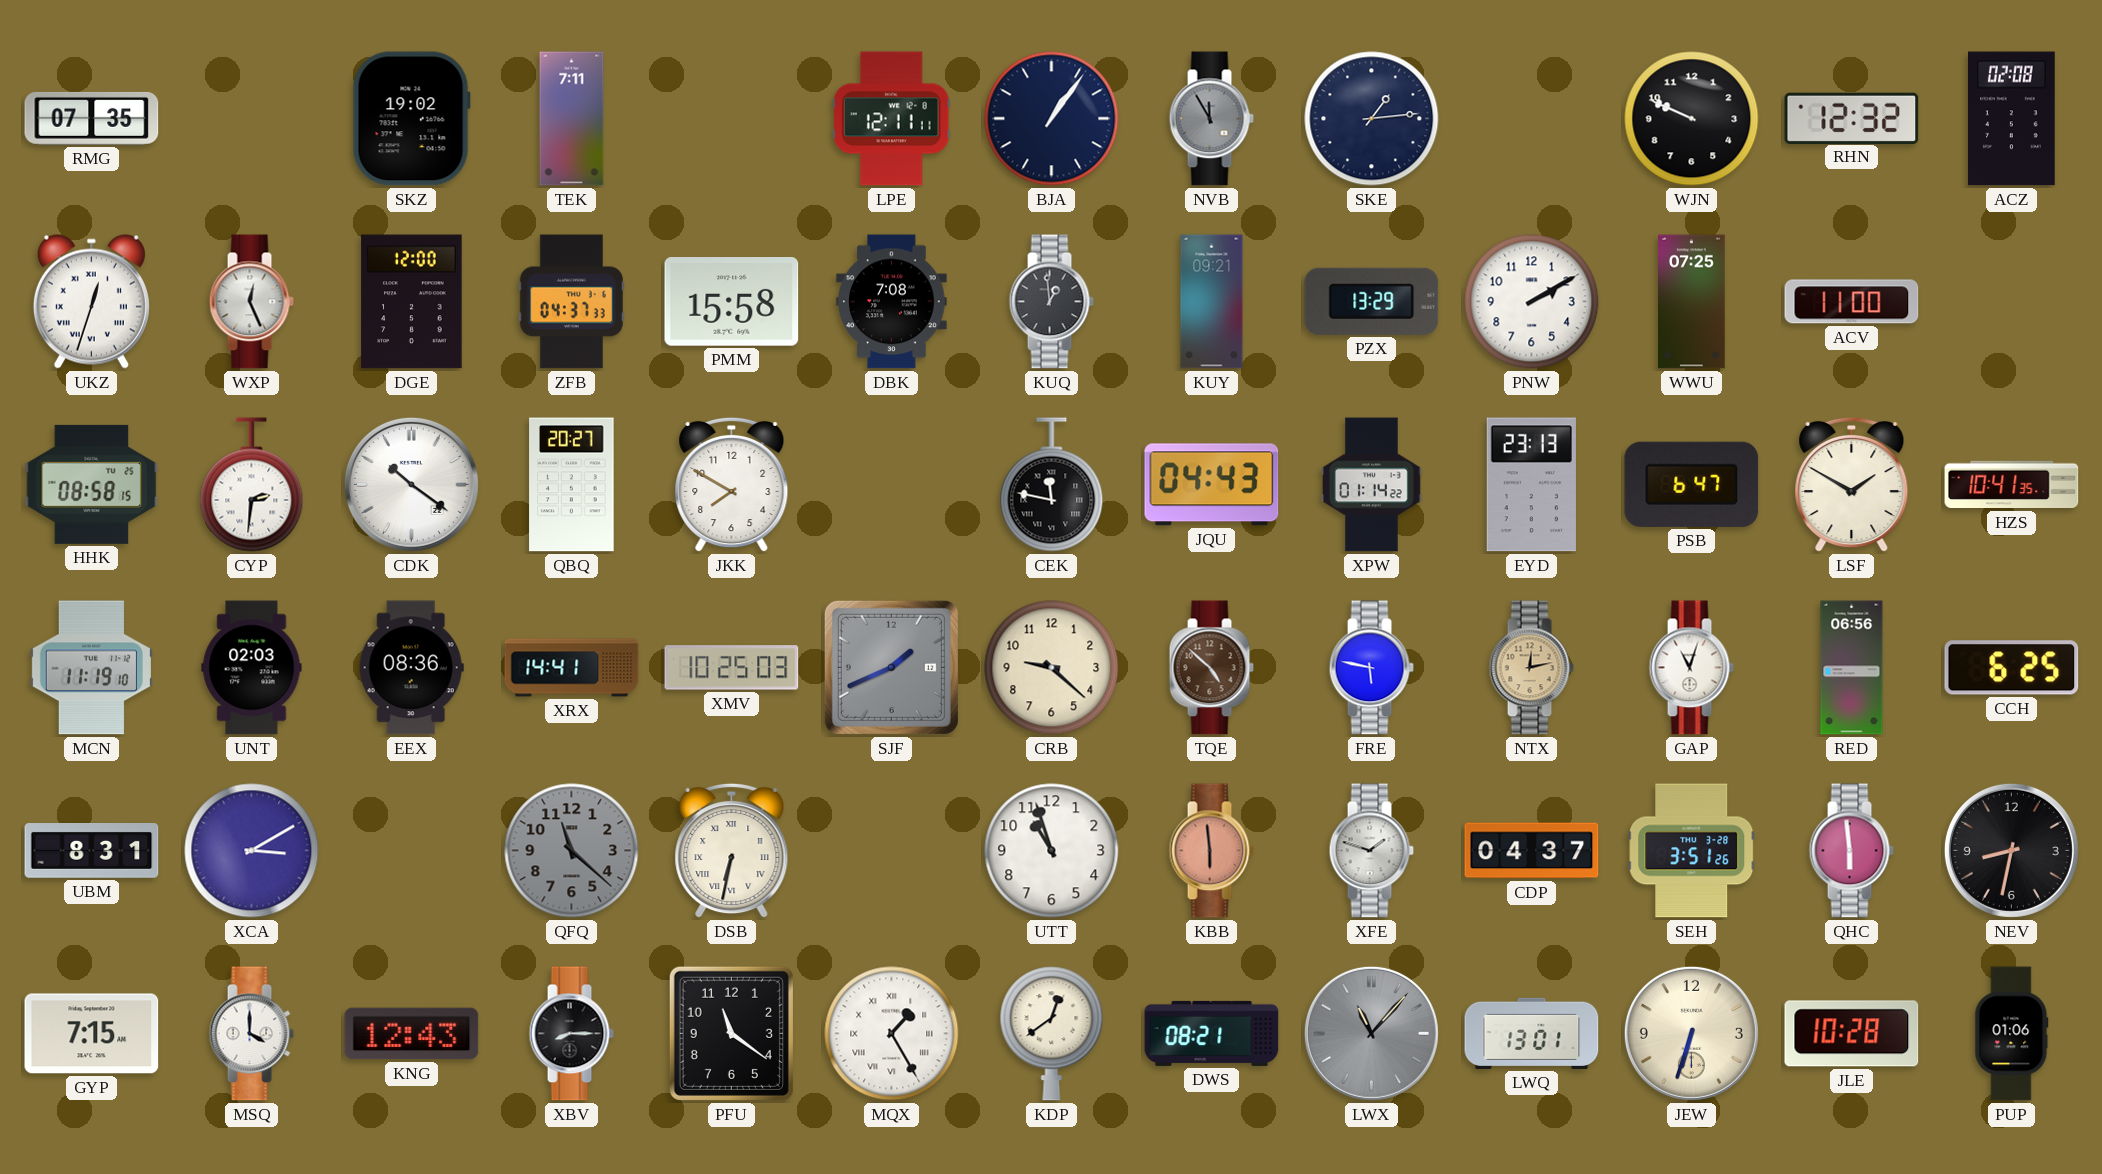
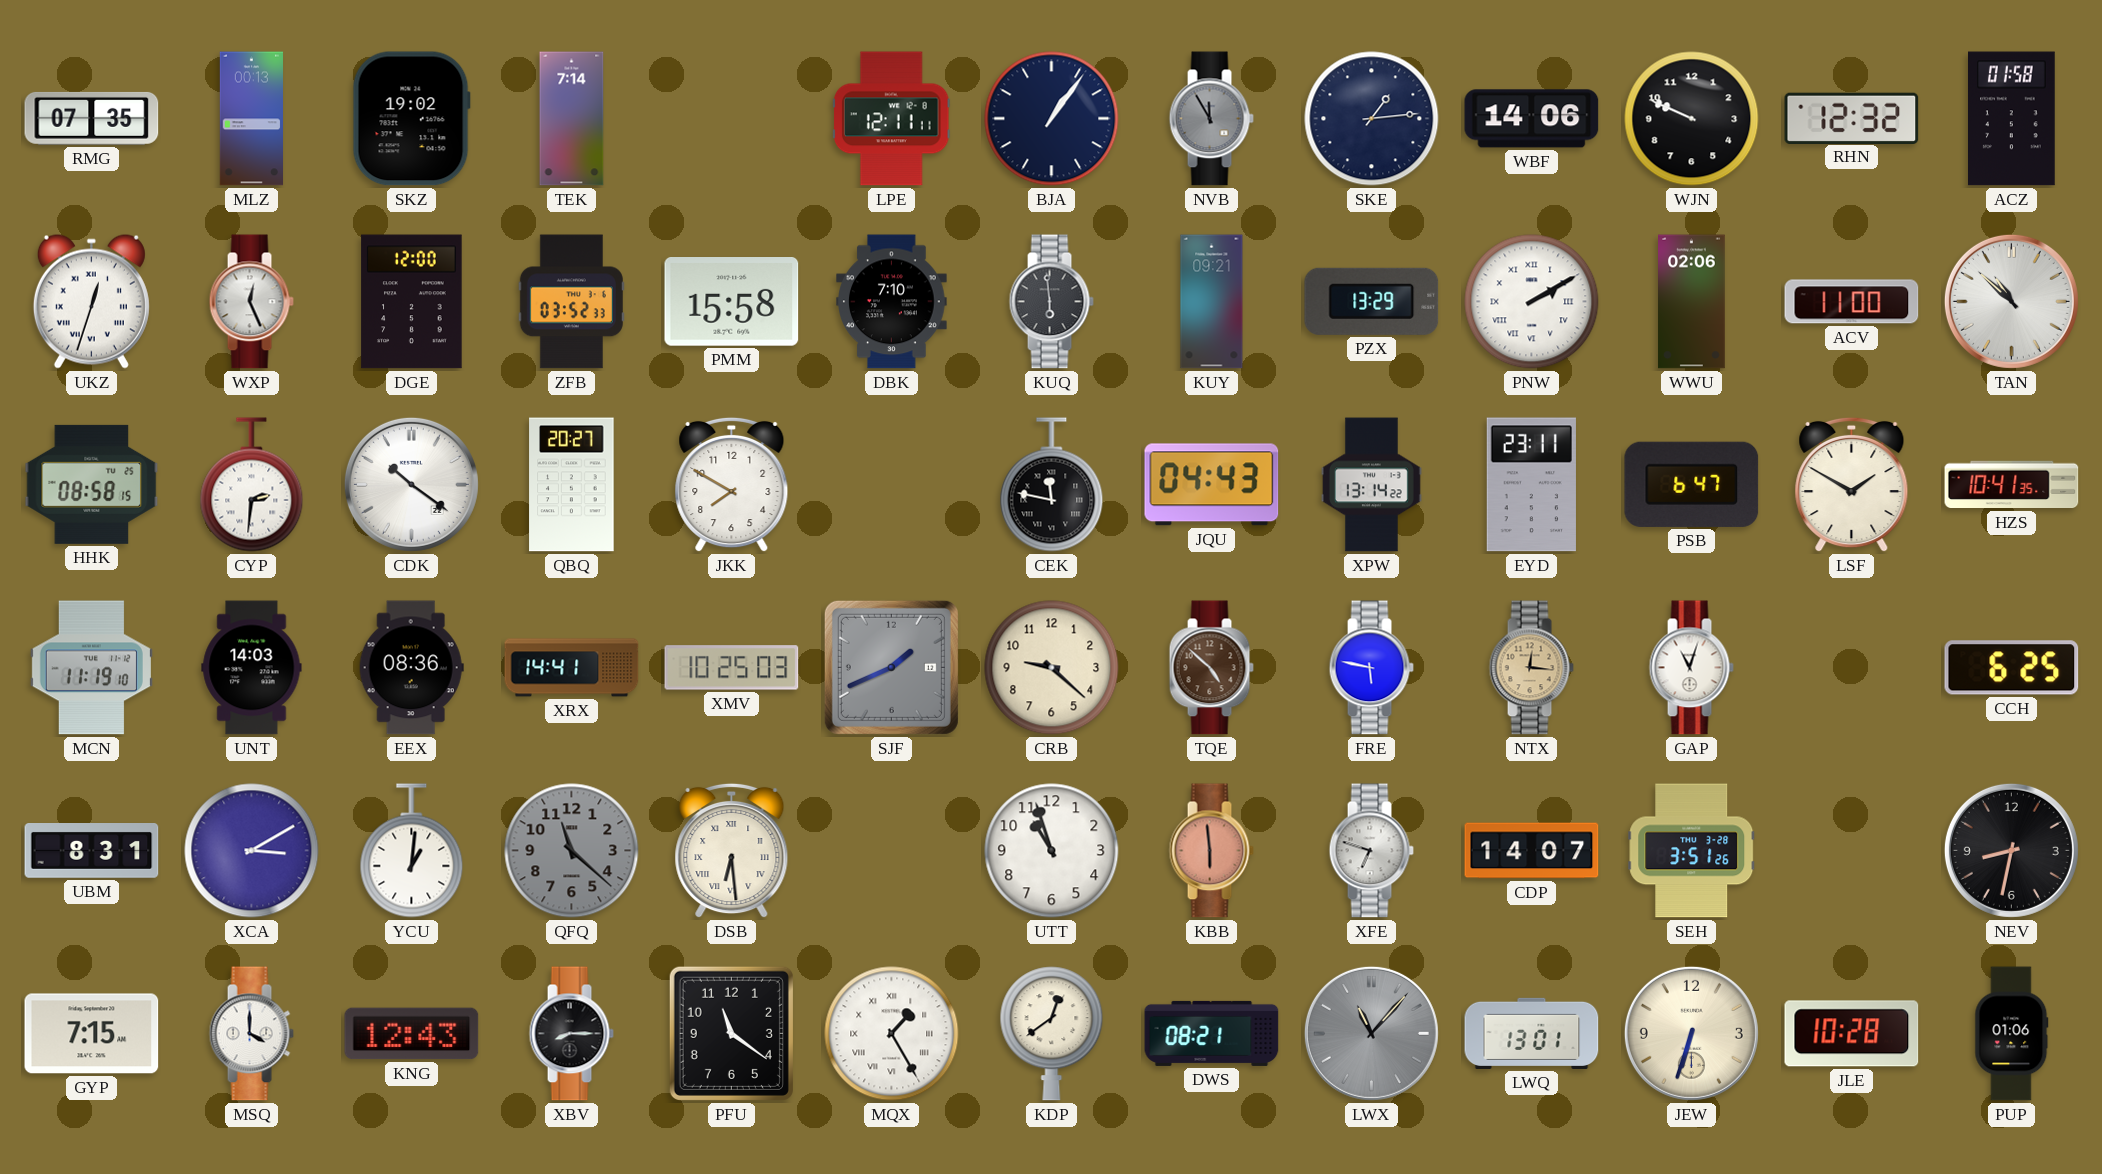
MLZ: none -> 00:13
TEK: 7:11 -> 7:14
WBF: none -> 14:06
ACZ: 02:08 -> 01:58
ZFB: 04:37 -> 03:52
DBK: 7:08 -> 7:10
KUQ: 12:59 -> 5:59
PNW numerals: Arabic -> Roman
WWU: 07:25 -> 02:06
TAN: none -> 10:52
XPW: 01:14 -> 13:14
EYD: 23:13 -> 23:11
UNT: 02:03 -> 14:03
NTX: 12:13 -> 12:16
RED: 06:56 -> none
YCU: none -> 1:01
DSB: 6:32 -> 6:29
XFE: 1:48 -> 6:48
CDP: 04:37 -> 14:07
QHC: 5:59 -> none
